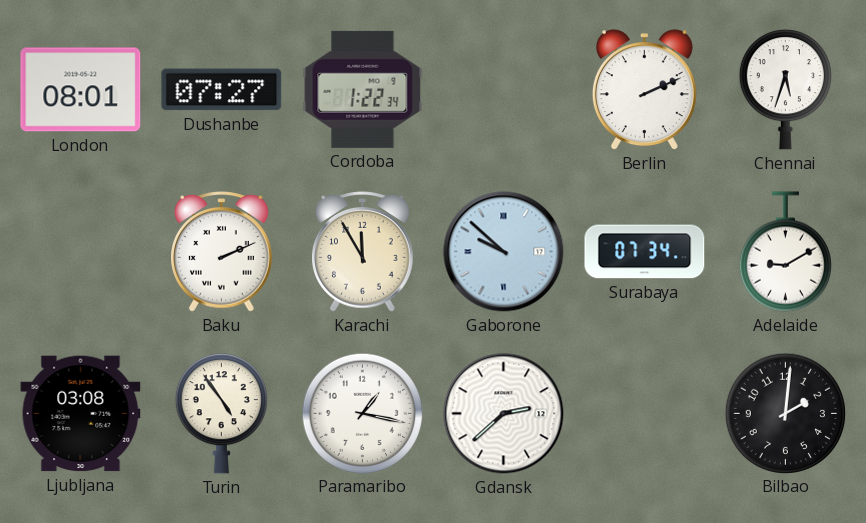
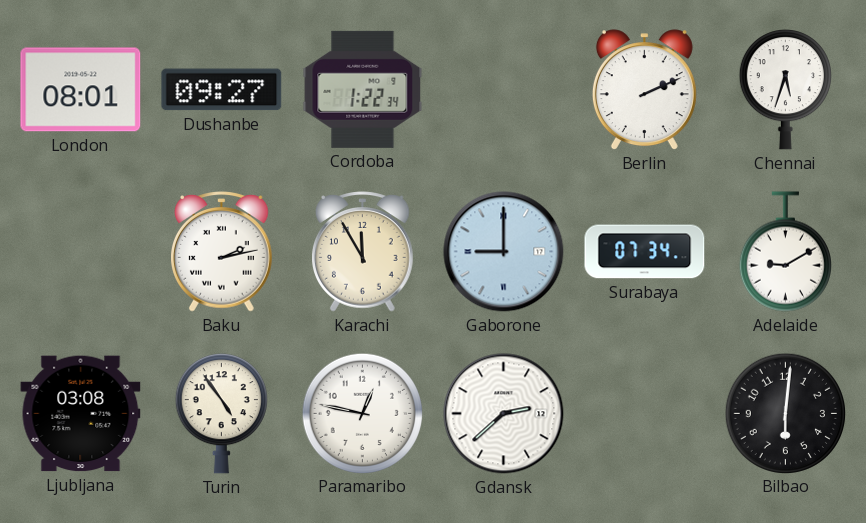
Dushanbe: 07:27 -> 09:27
Baku: 2:11 -> 2:13
Gaborone: 9:52 -> 9:00
Paramaribo: 1:17 -> 12:47
Bilbao: 2:01 -> 6:01
